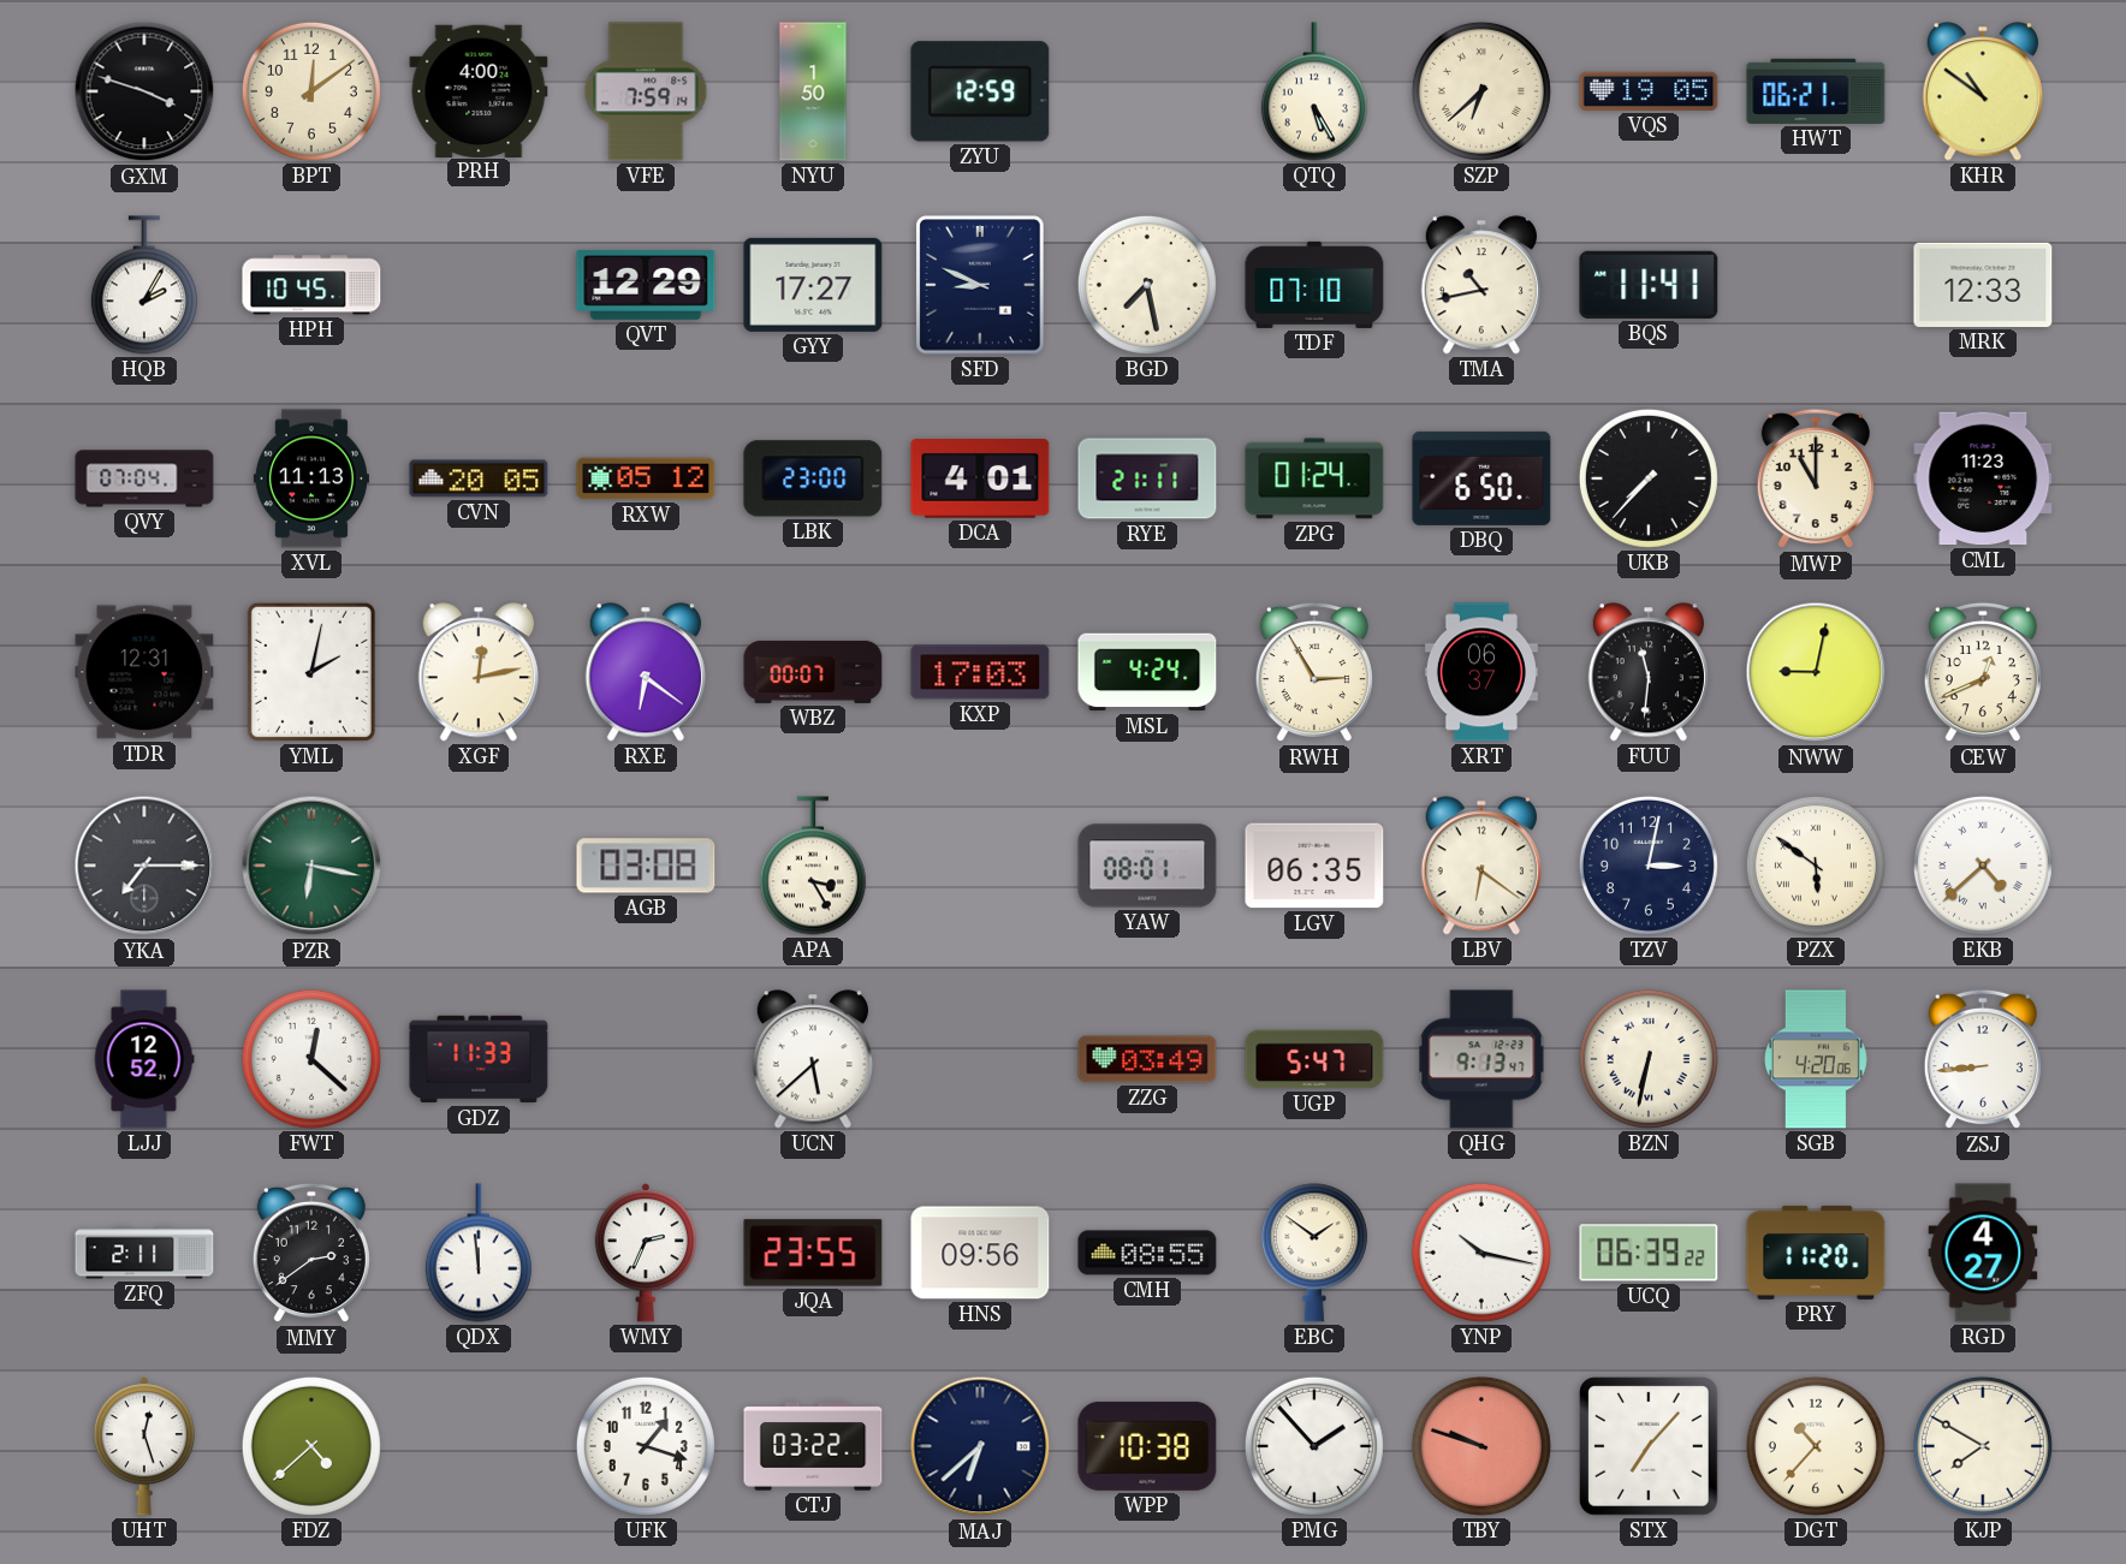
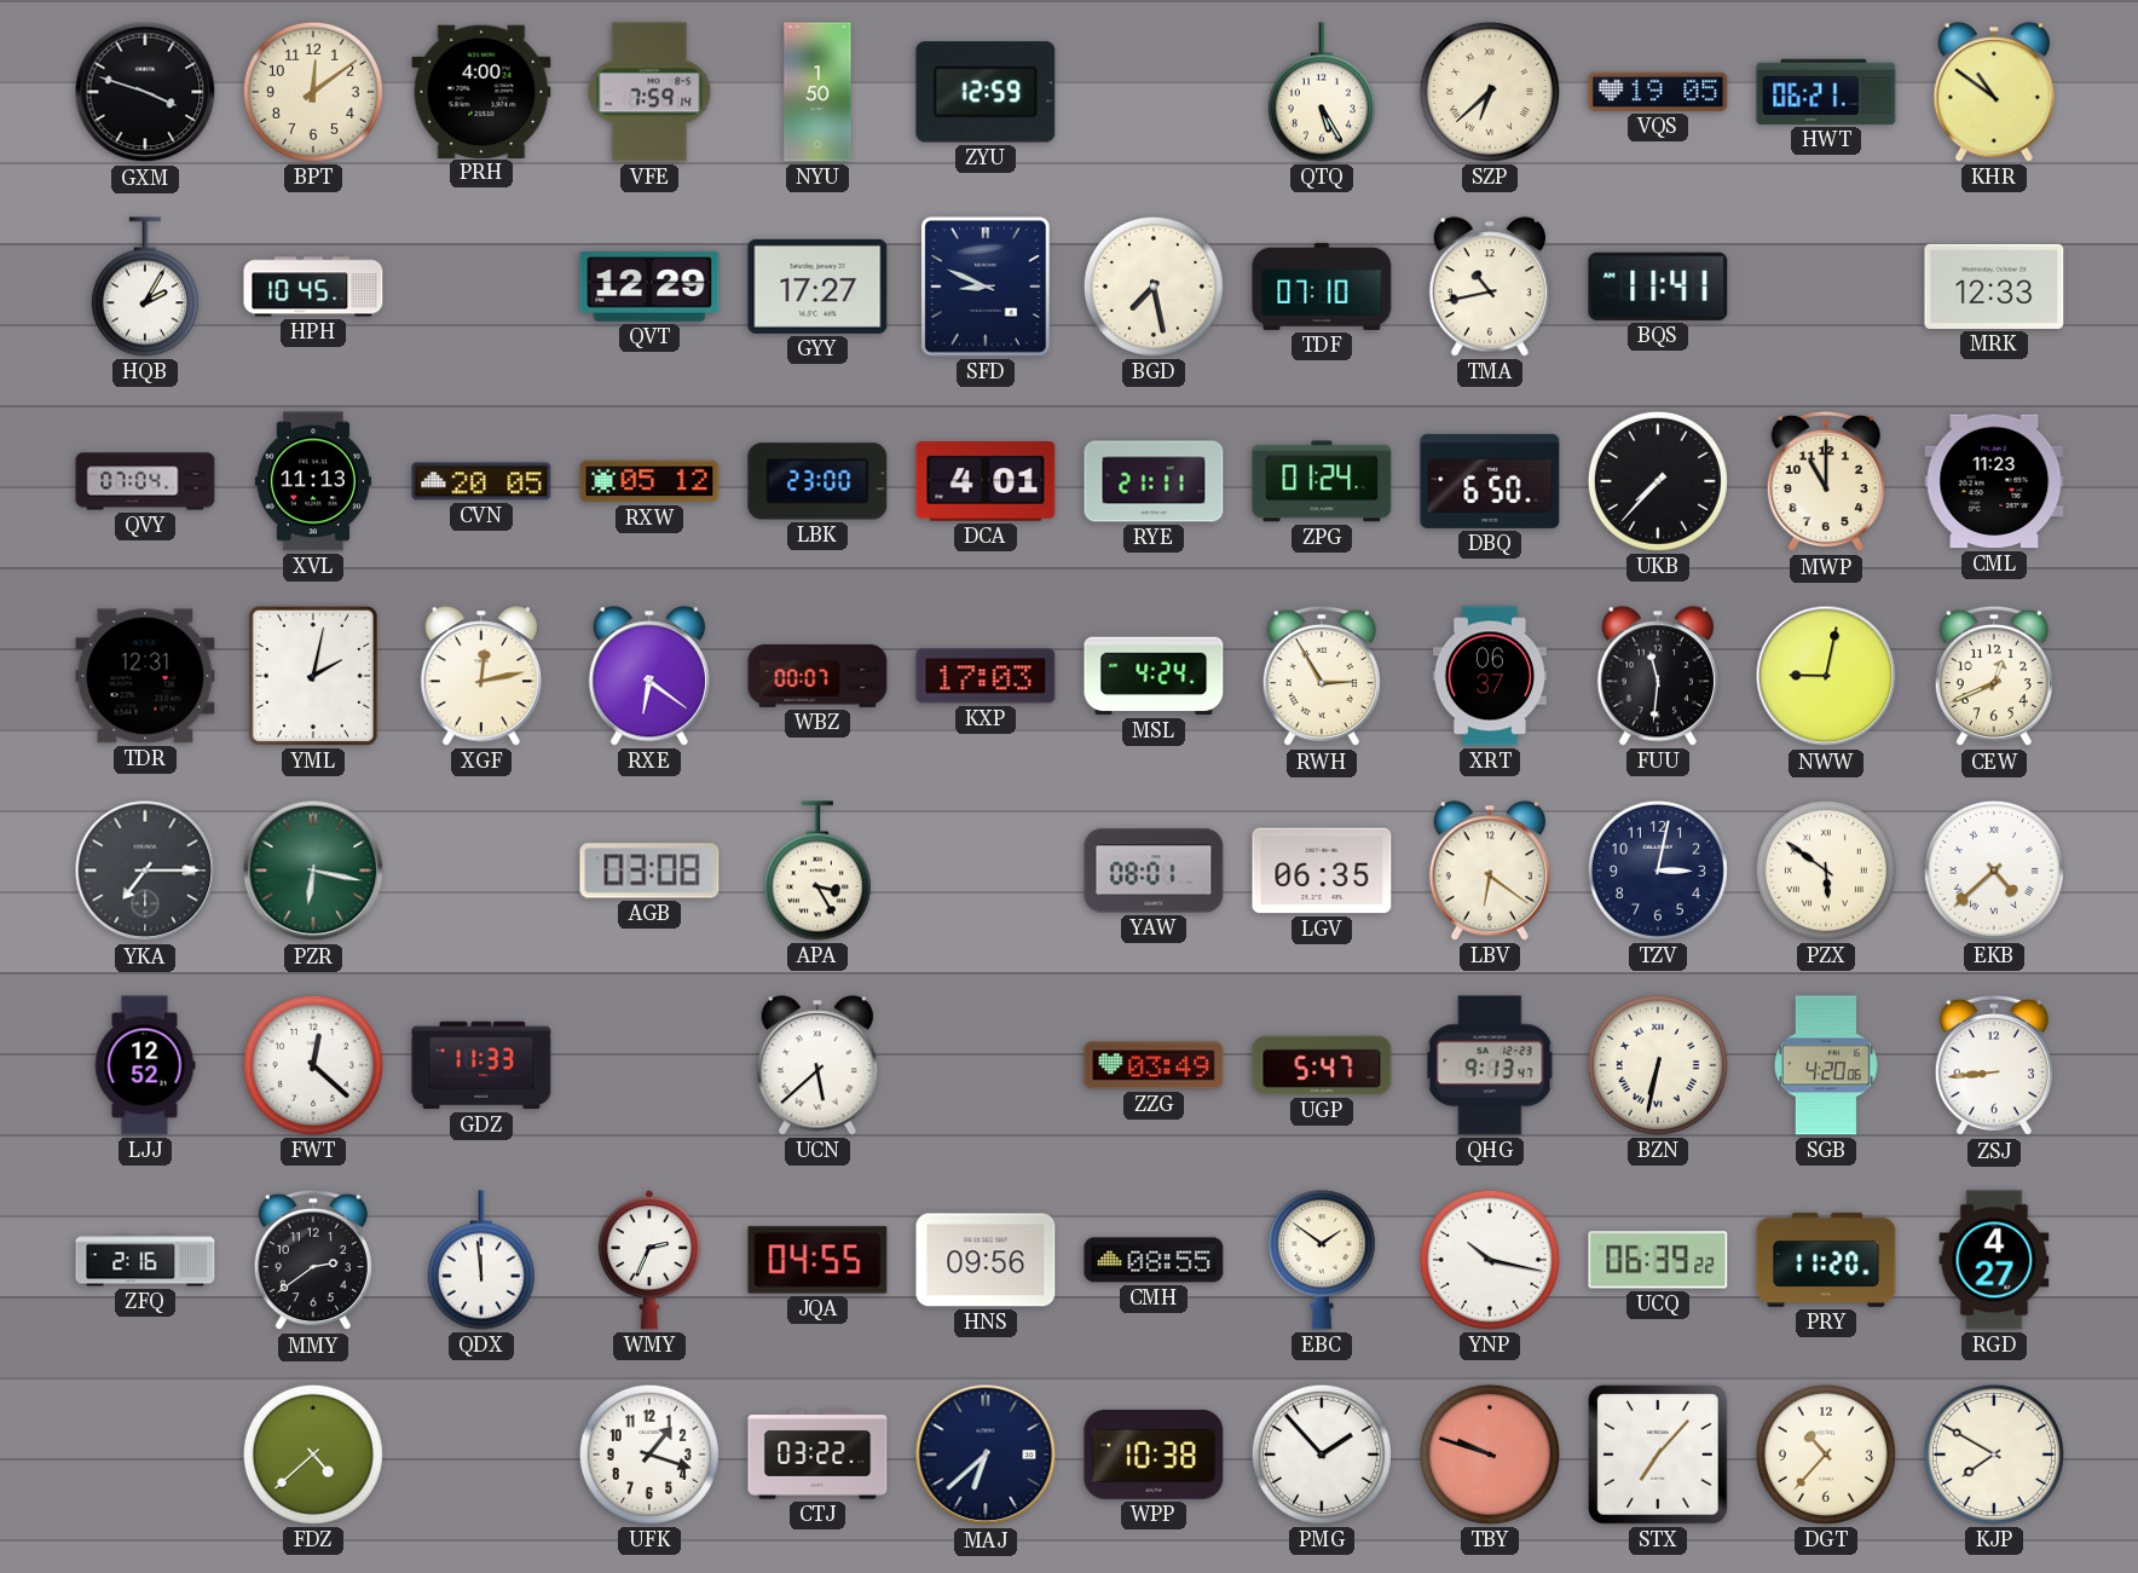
ZFQ: 2:11 -> 2:16
JQA: 23:55 -> 04:55
UHT: 12:27 -> none
